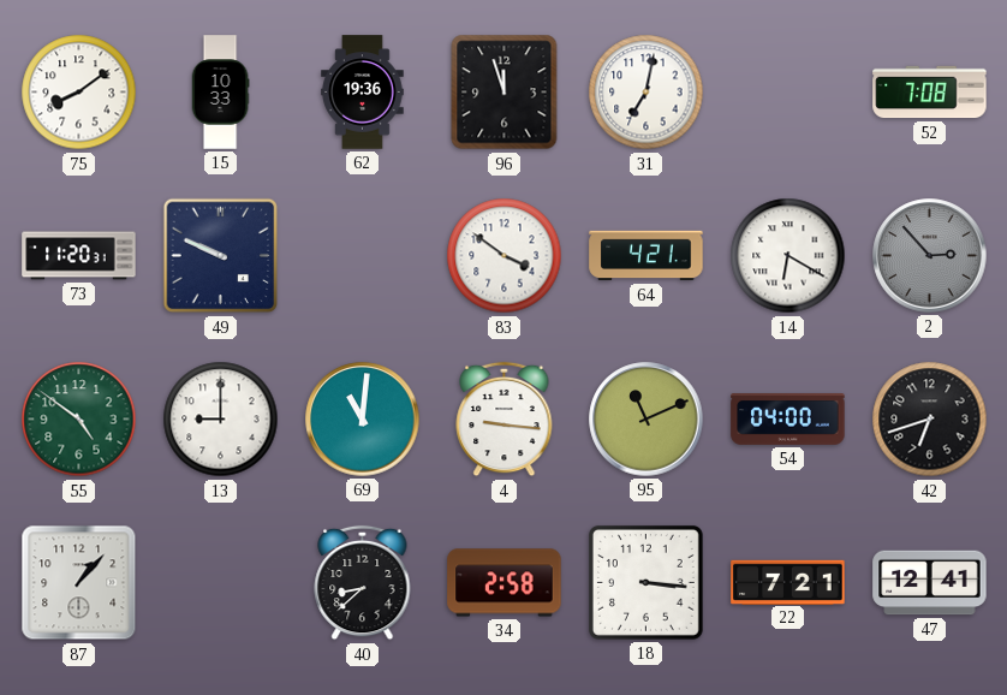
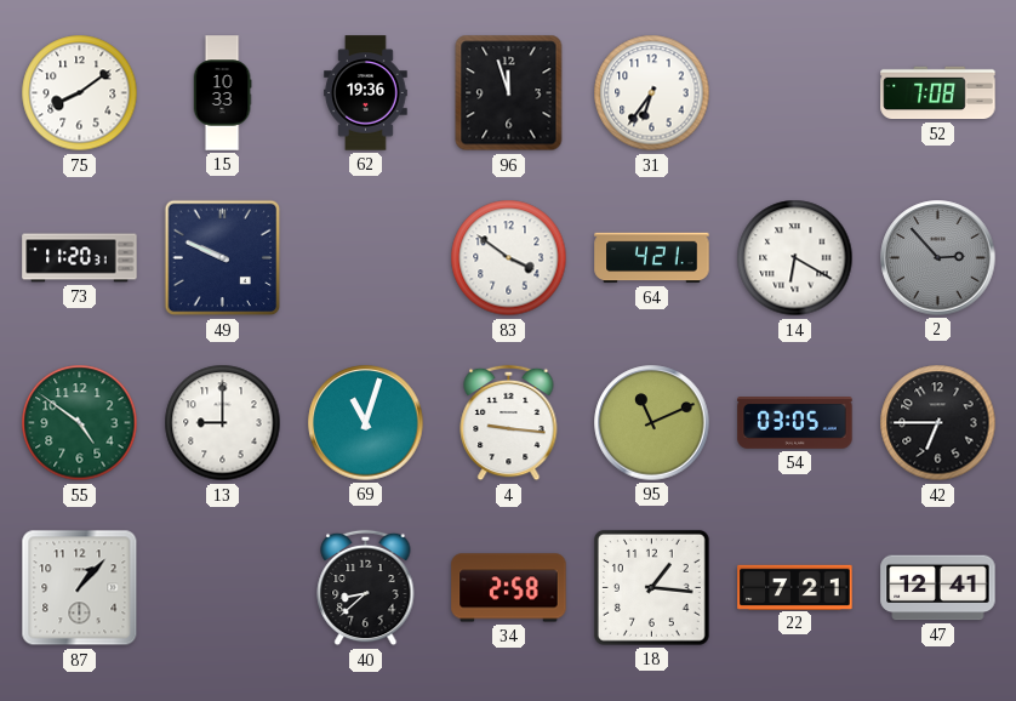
31: 7:02 -> 6:36
69: 11:01 -> 11:03
54: 04:00 -> 03:05
42: 6:42 -> 6:45
18: 3:16 -> 1:16
